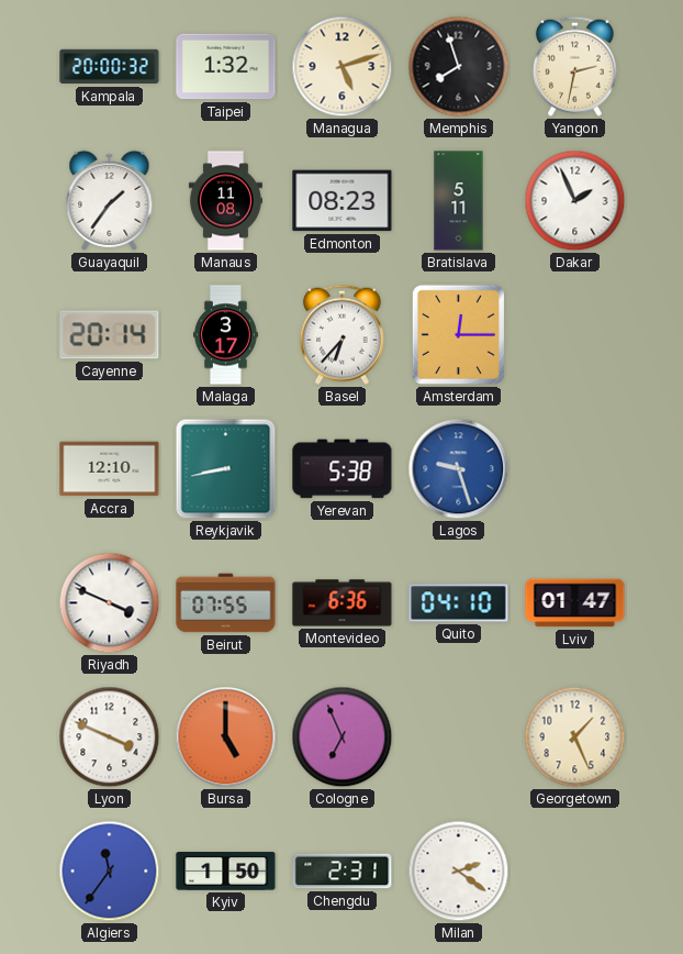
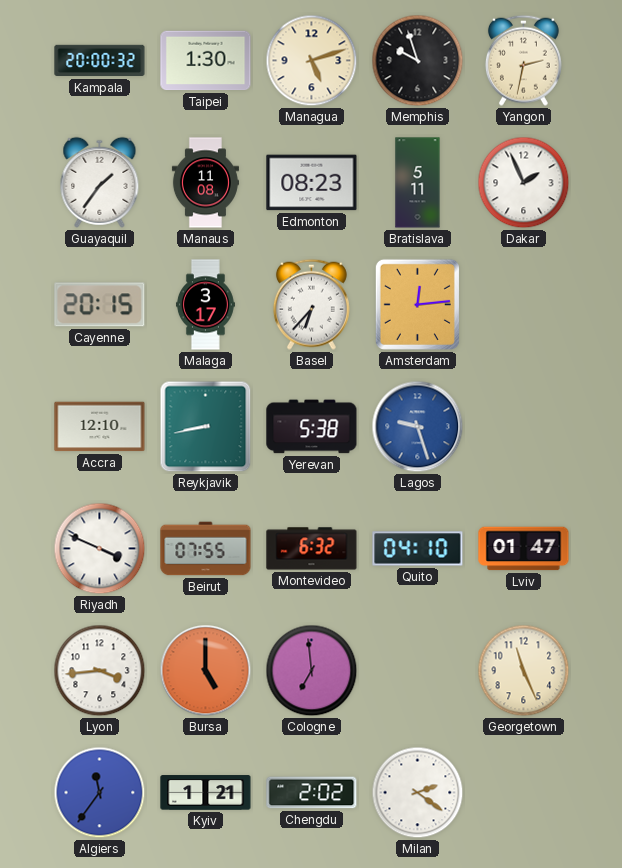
Taipei: 1:32 -> 1:30
Memphis: 7:57 -> 9:57
Cayenne: 20:14 -> 20:15
Amsterdam: 12:15 -> 12:14
Montevideo: 6:36 -> 6:32
Lyon: 3:49 -> 3:44
Cologne: 6:56 -> 6:59
Georgetown: 1:26 -> 11:26
Kyiv: 1:50 -> 1:21
Chengdu: 2:31 -> 2:02
